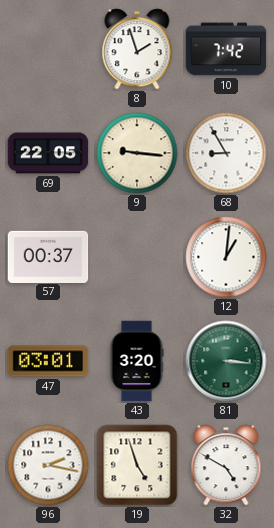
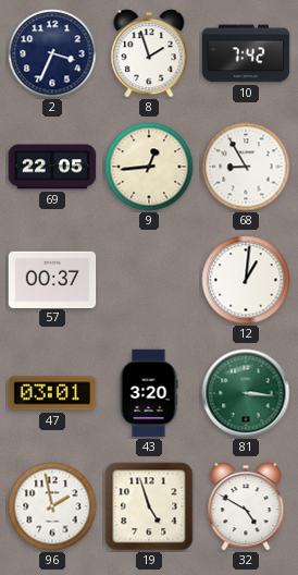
2: none -> 3:34
9: 9:16 -> 12:44
96: 2:17 -> 1:58
